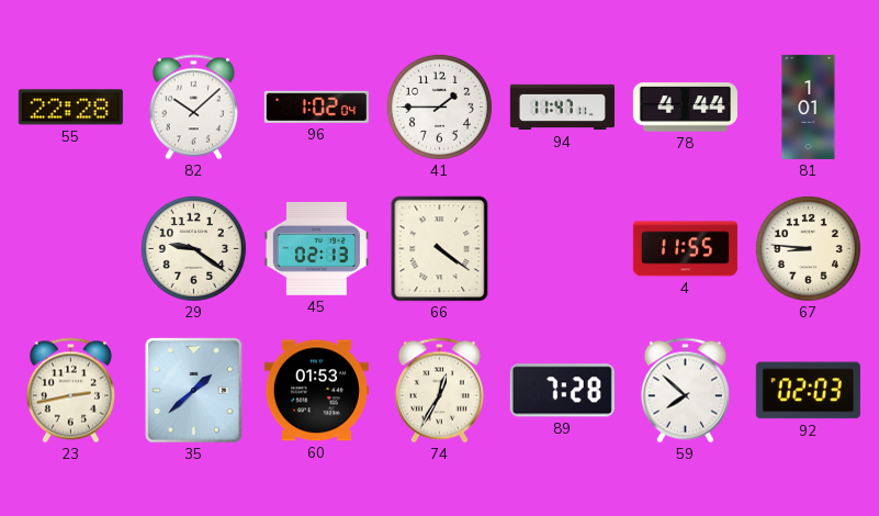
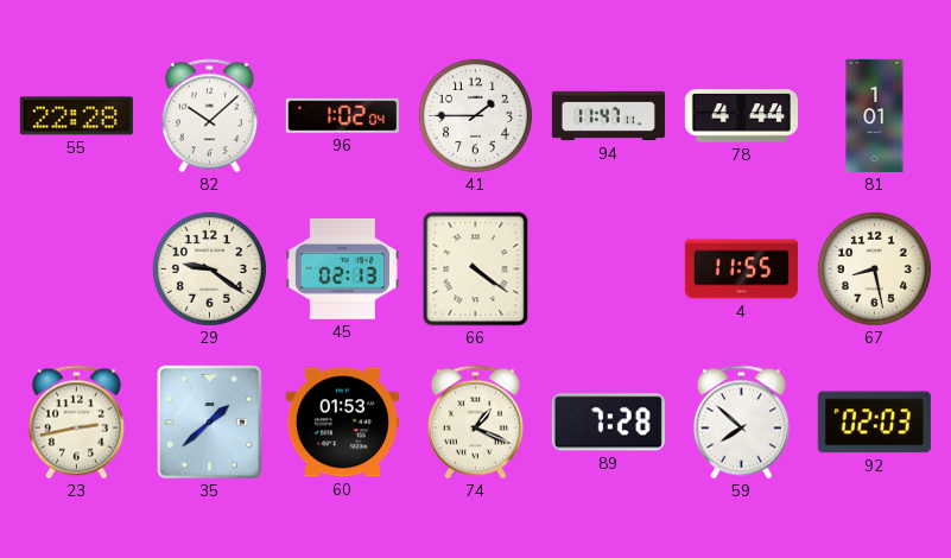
67: 8:46 -> 8:28
74: 12:35 -> 1:19
